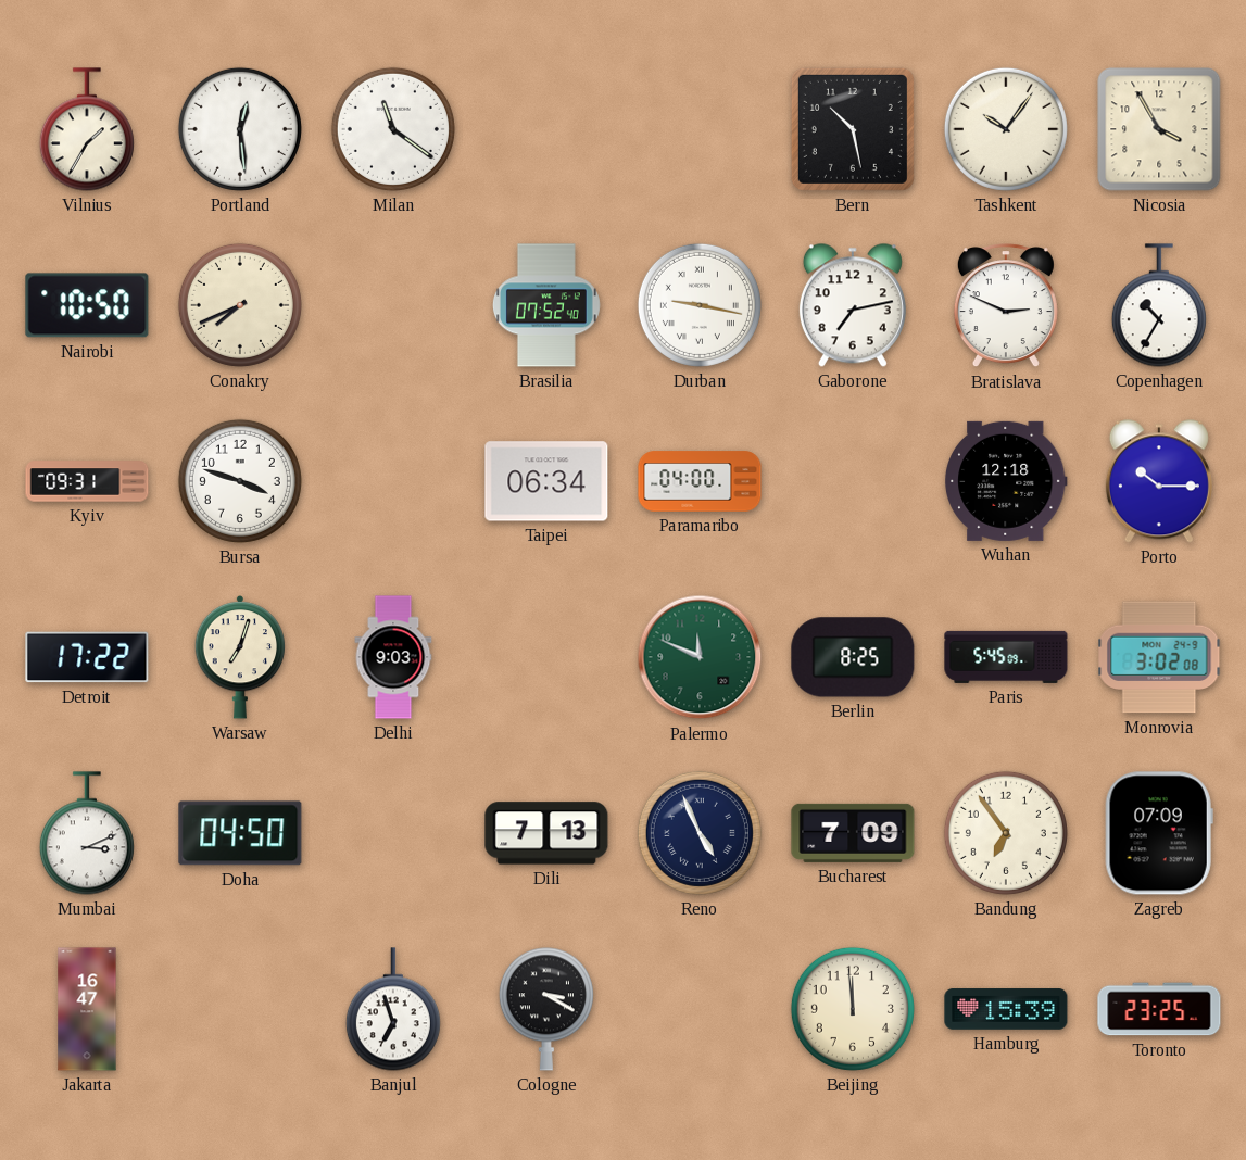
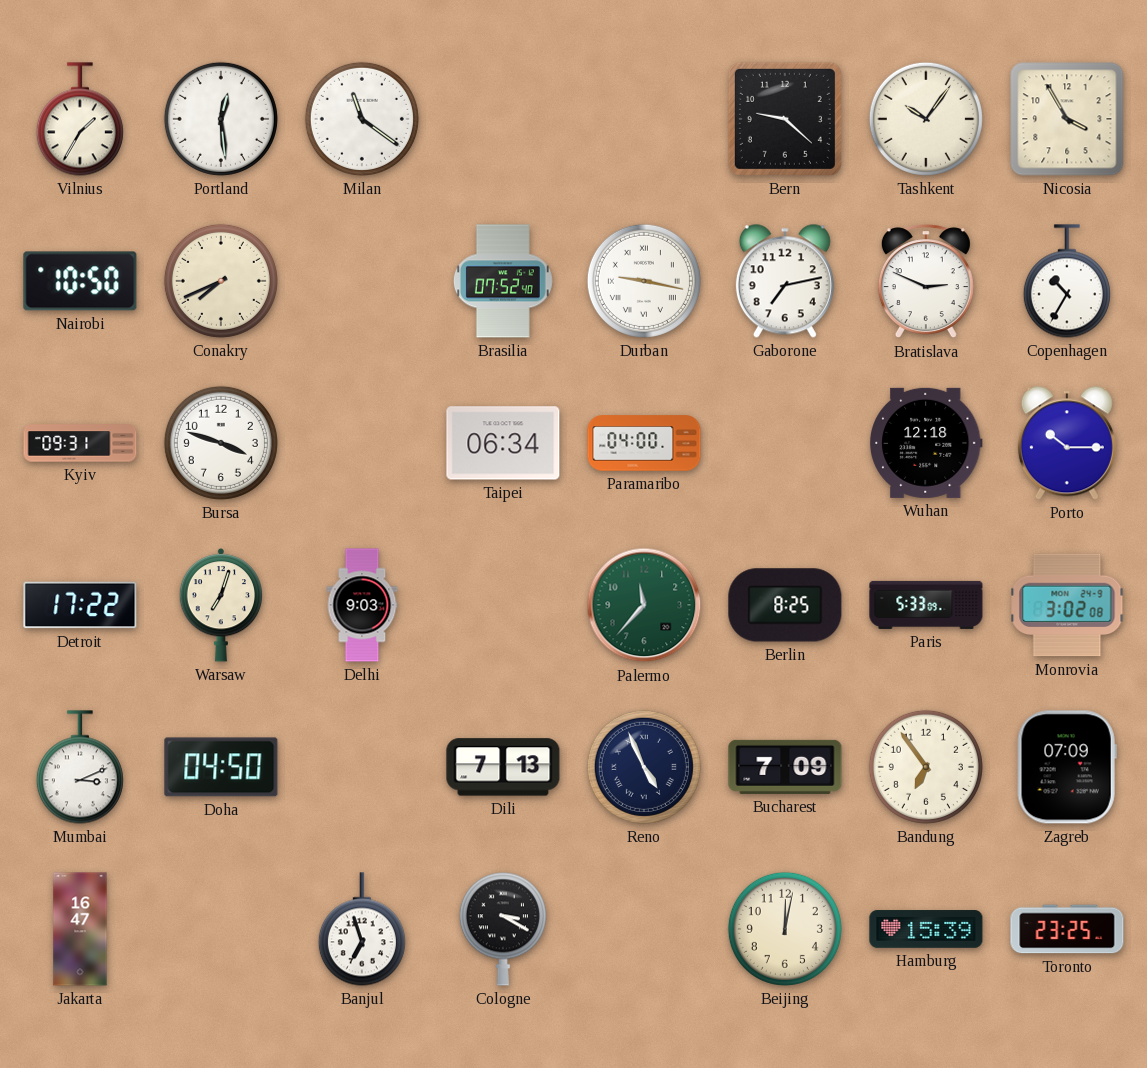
Bern: 10:28 -> 9:22
Palermo: 11:49 -> 11:37
Paris: 5:45 -> 5:33
Beijing: 11:59 -> 12:02
